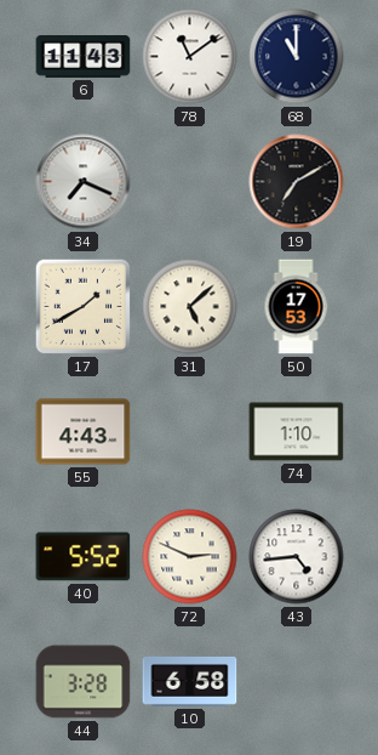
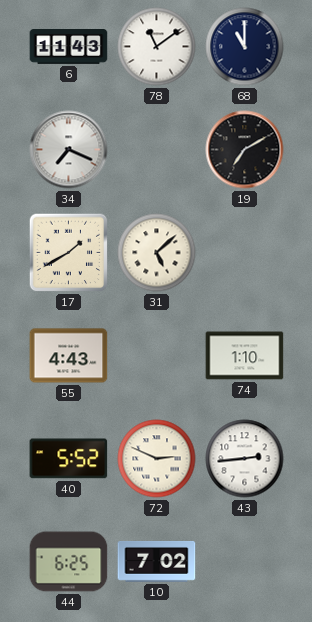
50: 17:53 -> none
43: 4:44 -> 2:44
44: 3:28 -> 6:25
10: 6:58 -> 7:02
